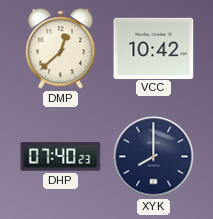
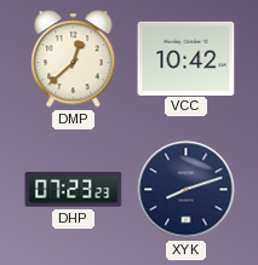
DHP: 07:40 -> 07:23
XYK: 8:00 -> 8:12
